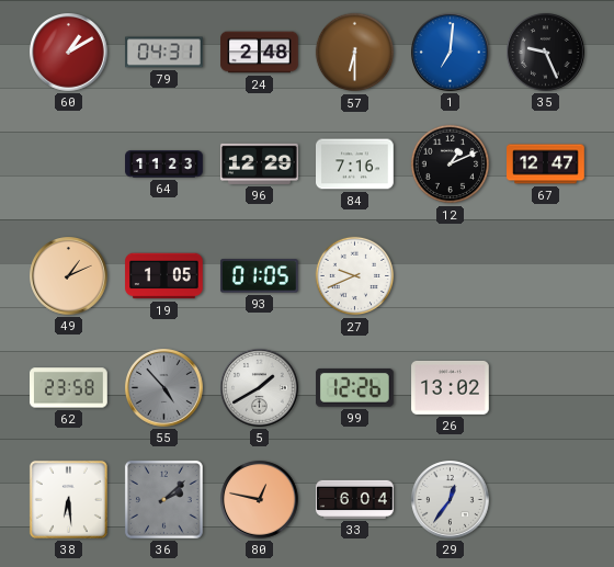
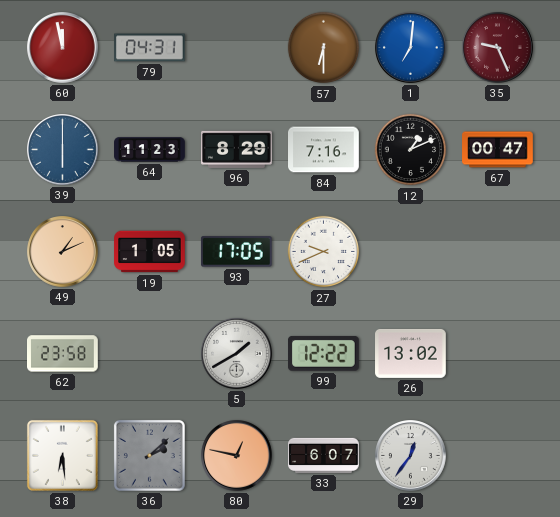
60: 1:10 -> 11:58
24: 2:48 -> none
35 dial: black -> burgundy
39: none -> 6:00
96: 12:29 -> 8:29
67: 12:47 -> 00:47
93: 01:05 -> 17:05
55: 4:53 -> none
99: 12:26 -> 12:22
33: 6:04 -> 6:07
